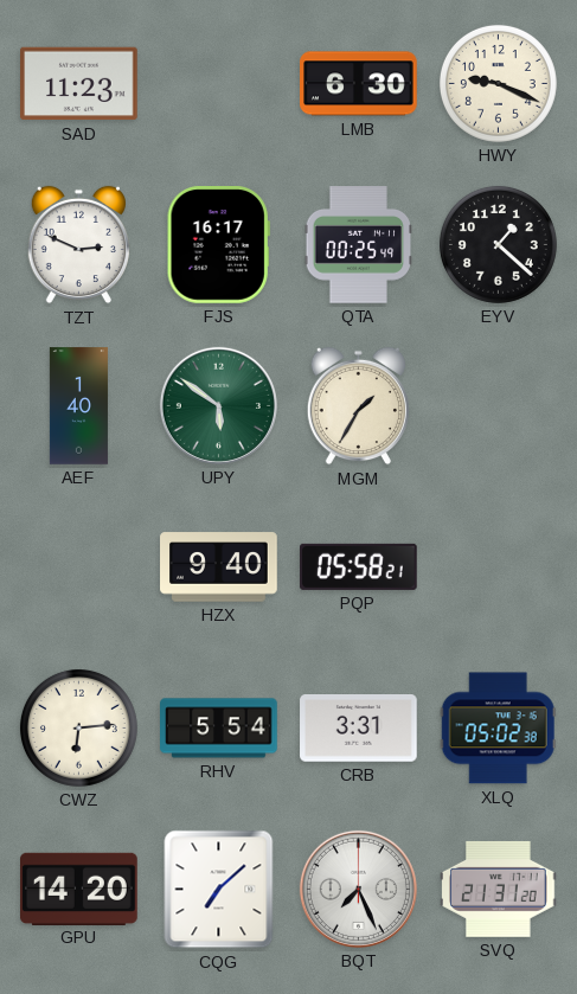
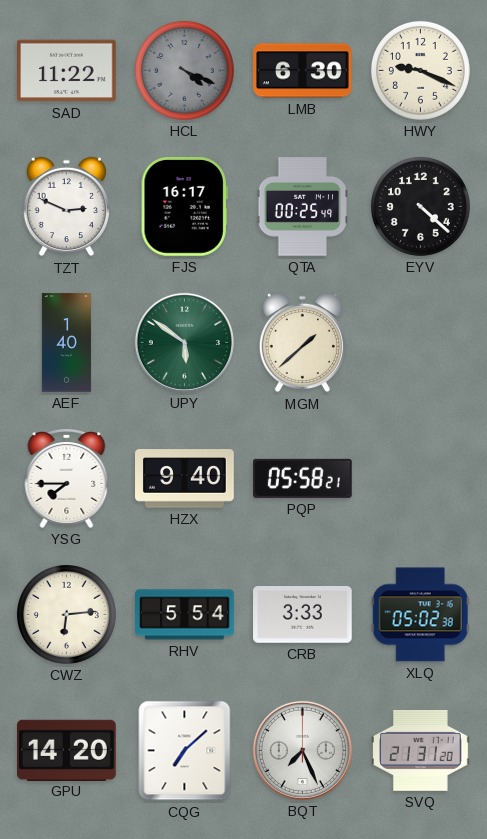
SAD: 11:23 -> 11:22
HCL: none -> 4:19
EYV: 1:22 -> 4:22
MGM: 1:35 -> 1:38
YSG: none -> 7:45
CRB: 3:31 -> 3:33
